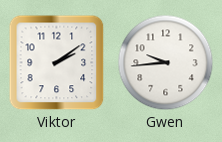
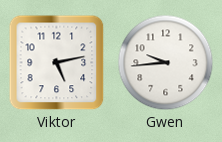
Viktor: 2:09 -> 5:13
